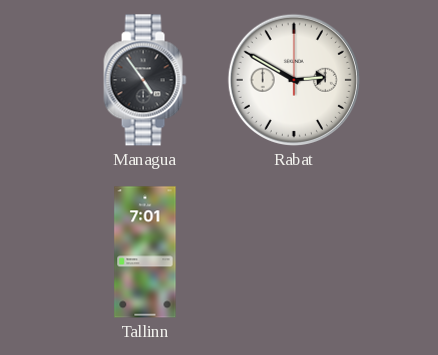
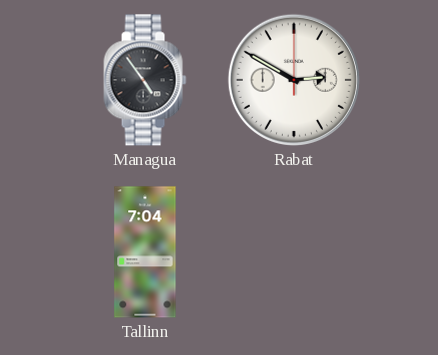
Tallinn: 7:01 -> 7:04
